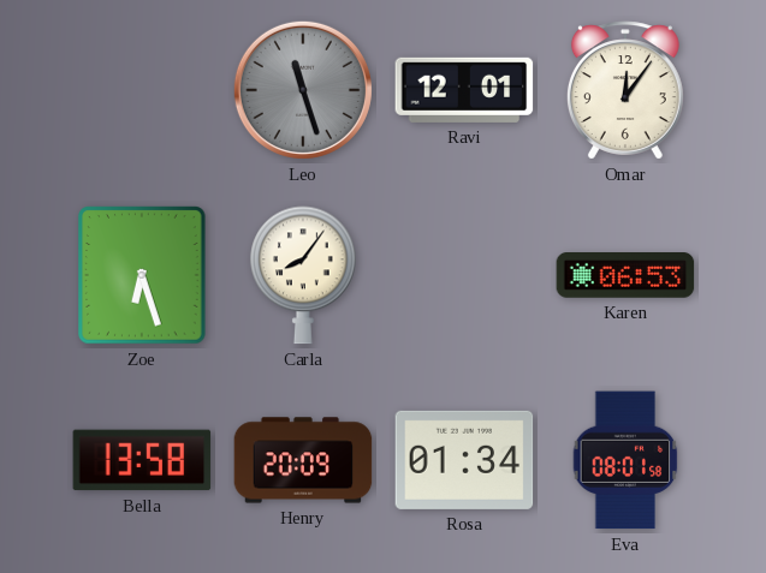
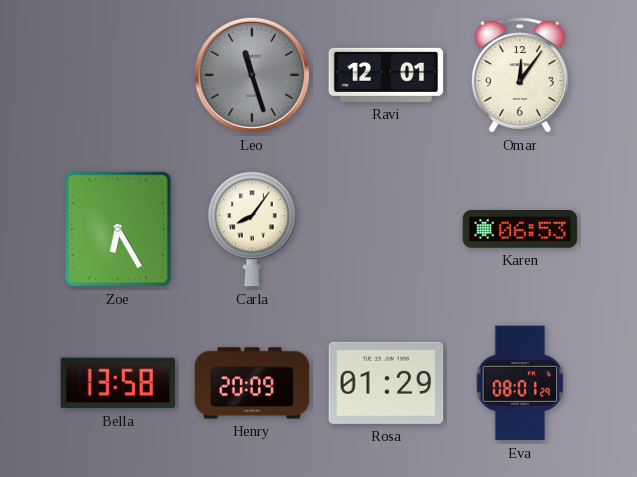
Zoe: 6:27 -> 6:25
Rosa: 01:34 -> 01:29
Eva: 08:01:58 -> 08:01:29
